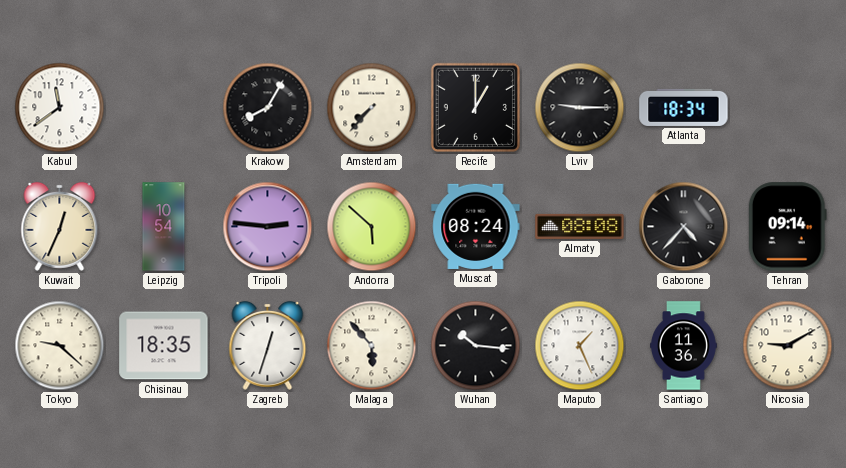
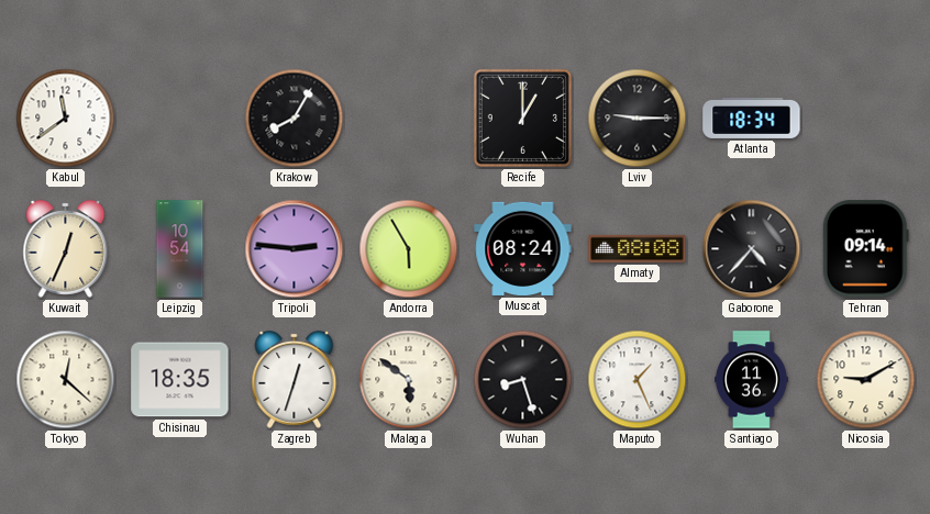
Amsterdam: 7:37 -> none
Andorra: 5:52 -> 5:55
Tokyo: 9:22 -> 12:22
Malaga: 5:53 -> 5:51
Wuhan: 10:16 -> 8:27
